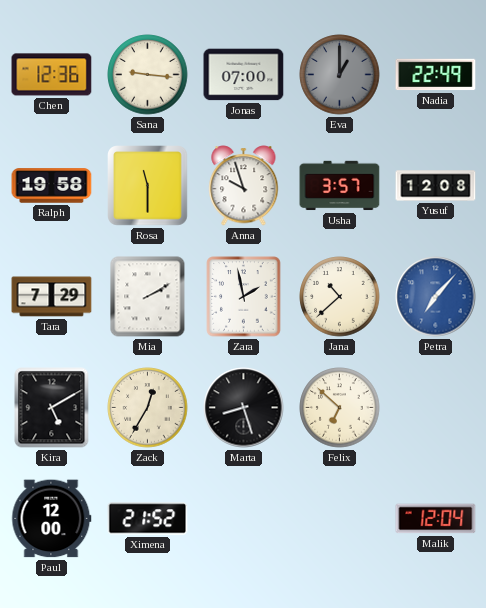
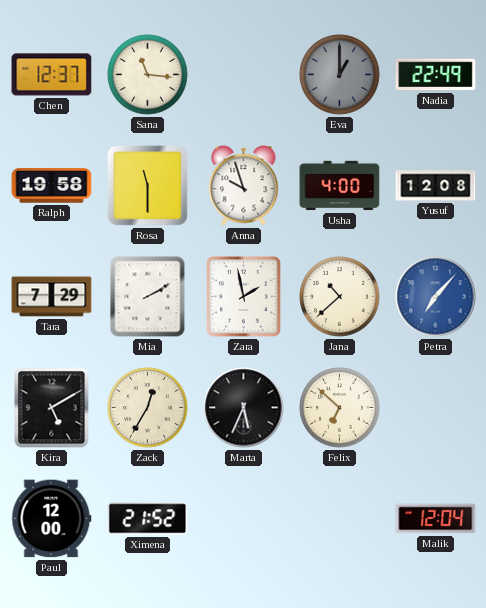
Chen: 12:36 -> 12:37
Sana: 9:16 -> 11:16
Jonas: 07:00 -> none
Usha: 3:57 -> 4:00
Marta: 8:27 -> 5:34
